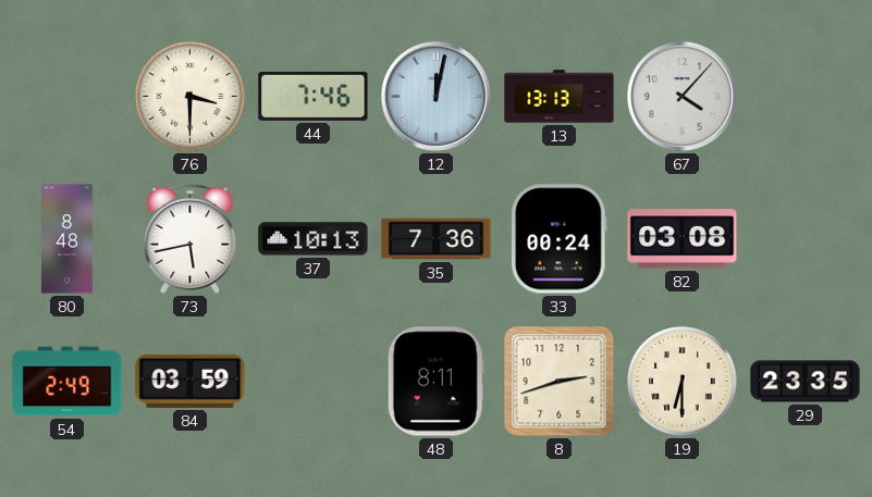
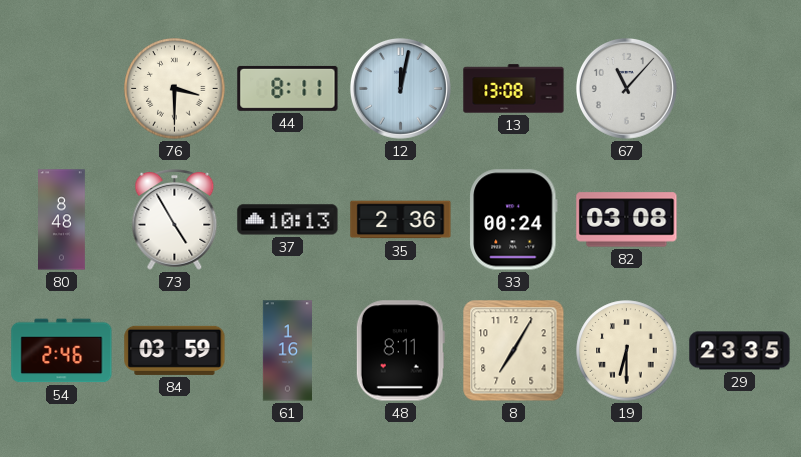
44: 7:46 -> 8:11
13: 13:13 -> 13:08
67: 4:07 -> 11:07
73: 5:43 -> 4:55
35: 7:36 -> 2:36
54: 2:49 -> 2:46
61: none -> 1:16
8: 2:42 -> 7:05
